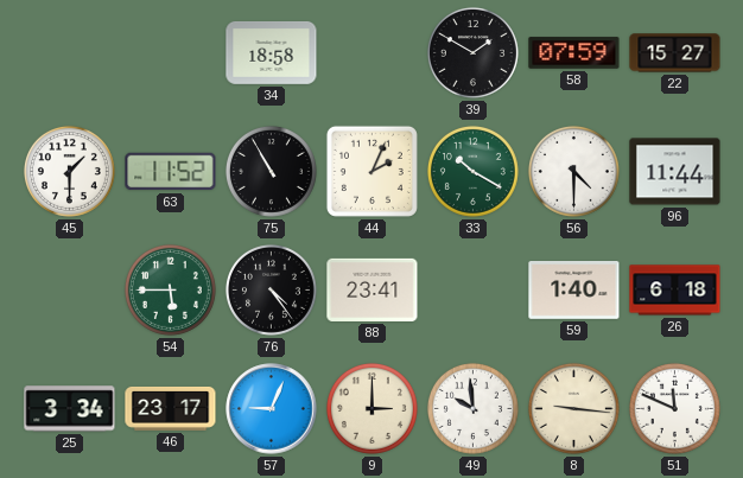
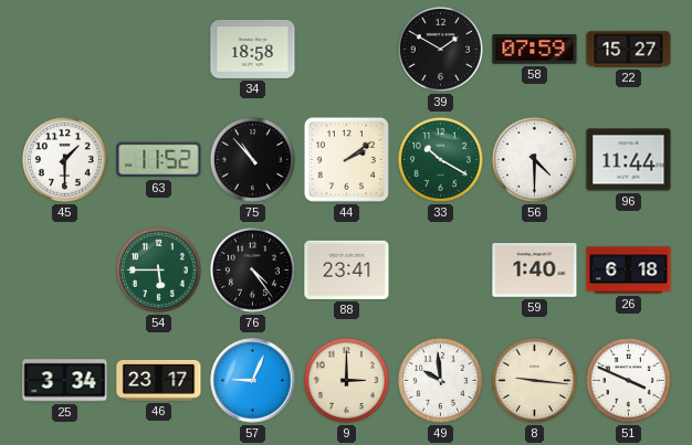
75: 10:55 -> 10:53
44: 2:04 -> 2:09
51: 11:49 -> 3:49
